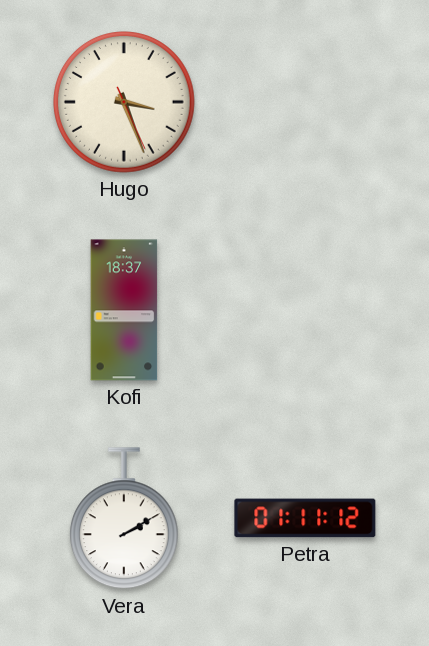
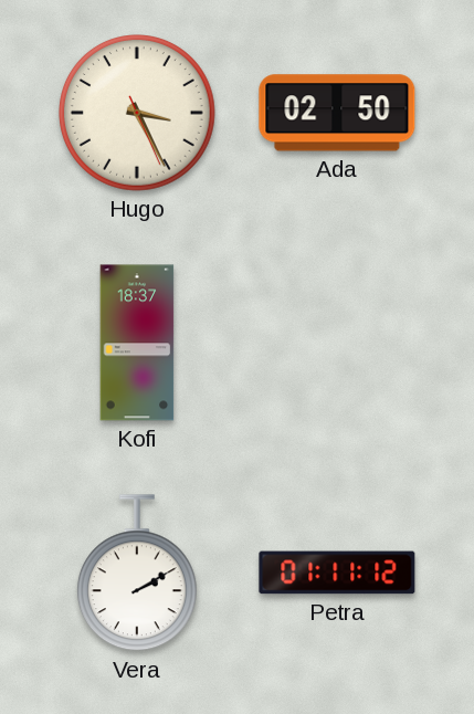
Hugo: 3:26 -> 3:25
Ada: none -> 02:50
